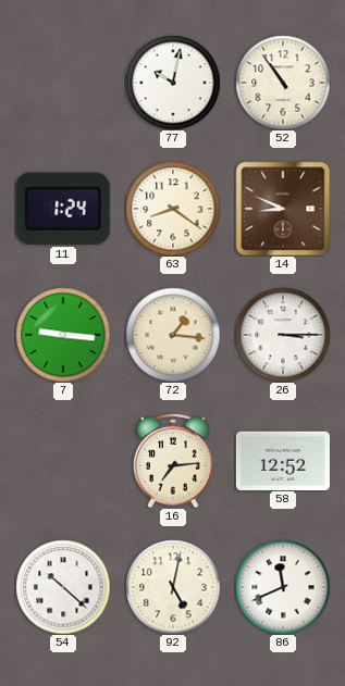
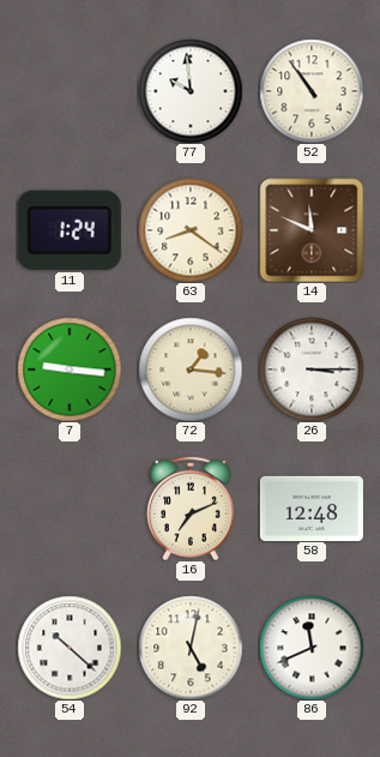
77: 10:02 -> 9:59
14: 8:49 -> 11:49
16: 7:14 -> 7:11
58: 12:52 -> 12:48
